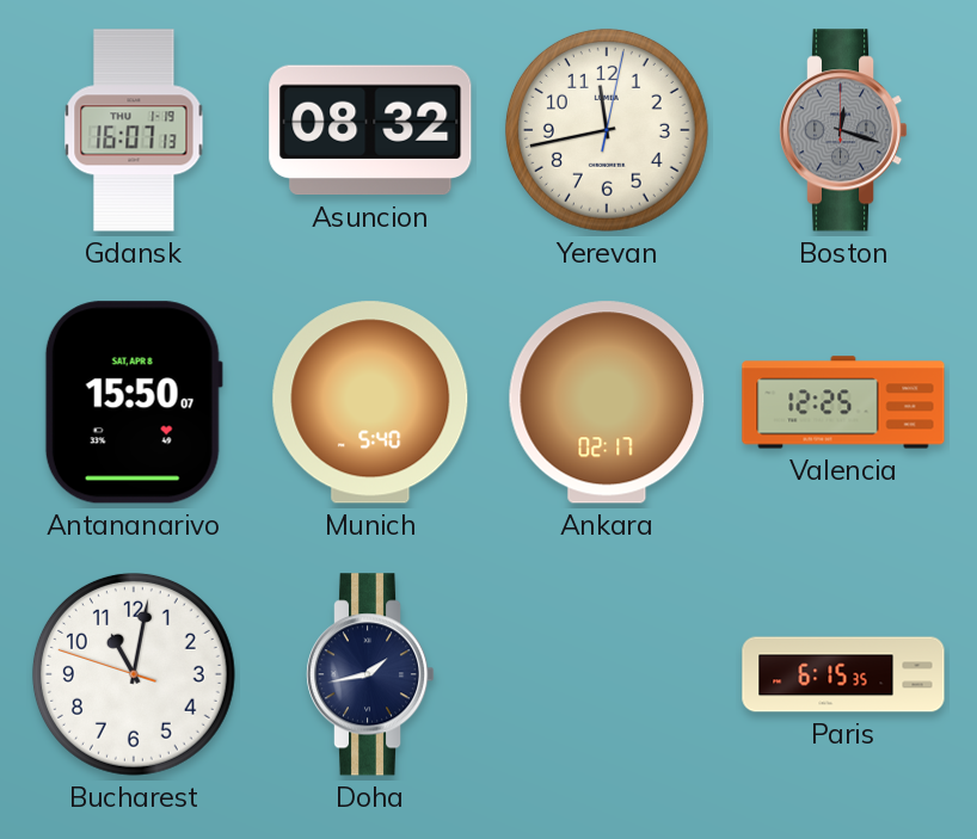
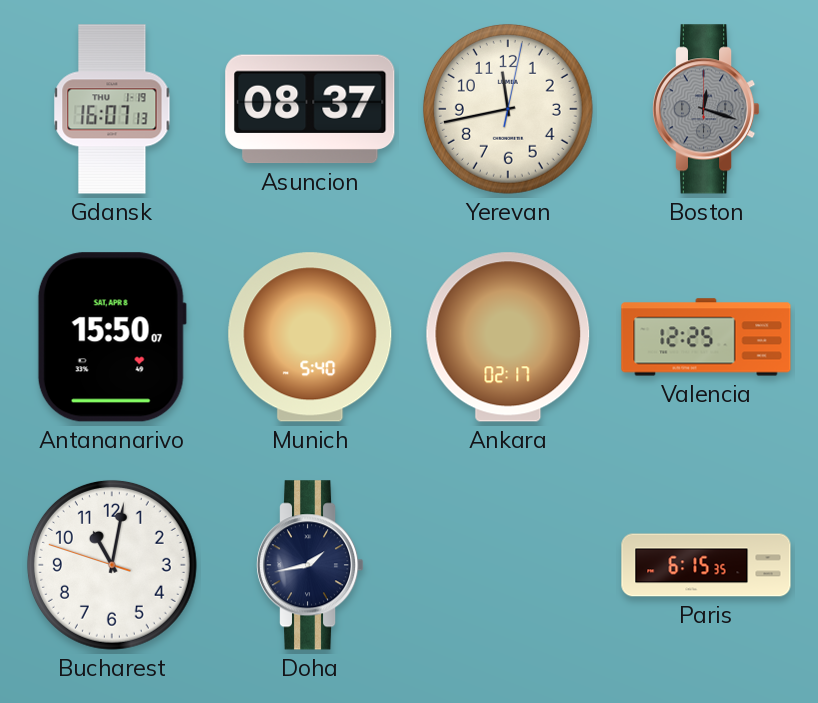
Asuncion: 08:32 -> 08:37
